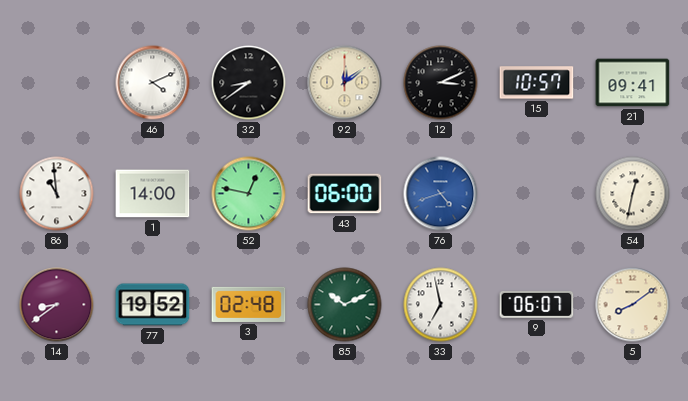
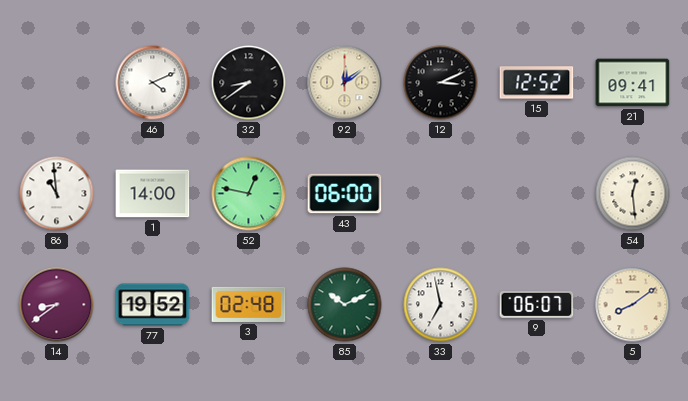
15: 10:57 -> 12:52
76: 4:42 -> none
54: 12:32 -> 12:29
